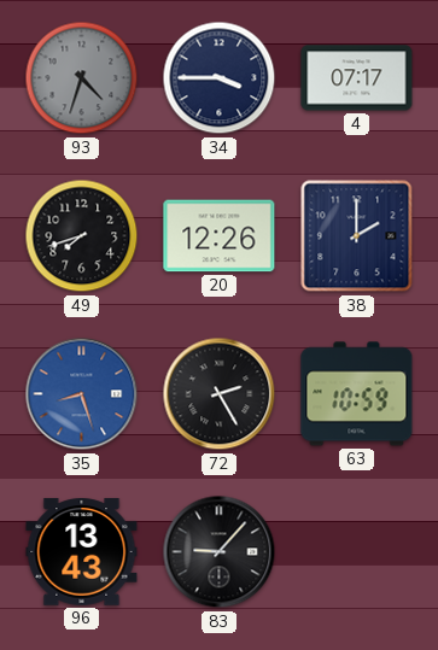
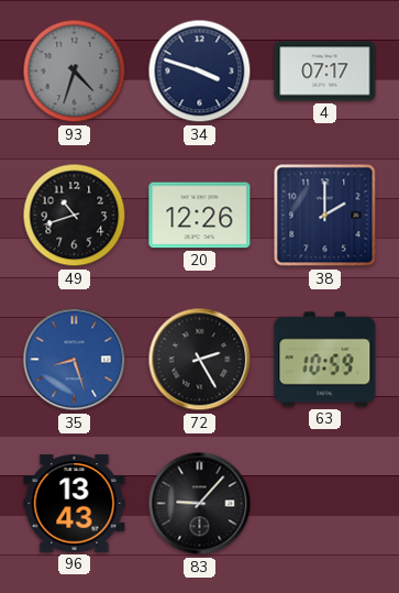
34: 3:45 -> 3:48
49: 7:42 -> 10:42
